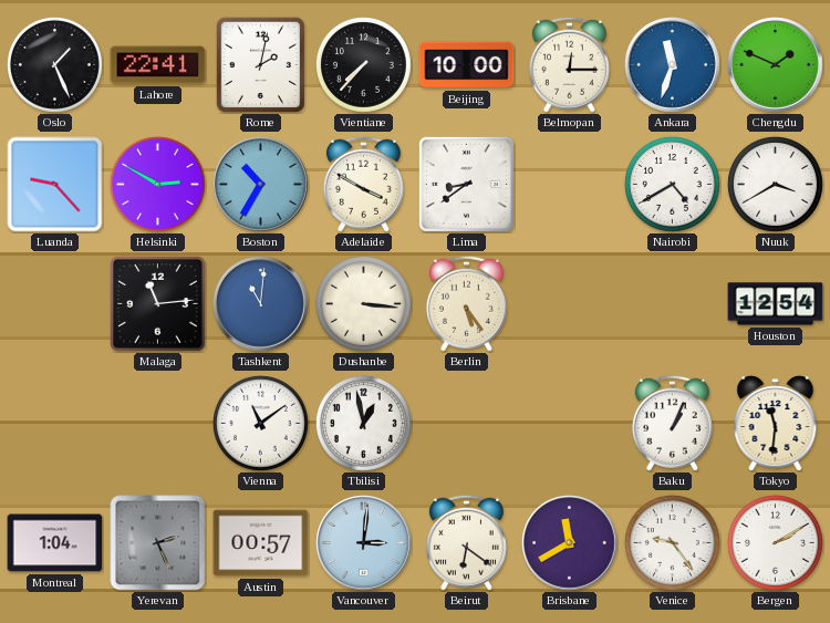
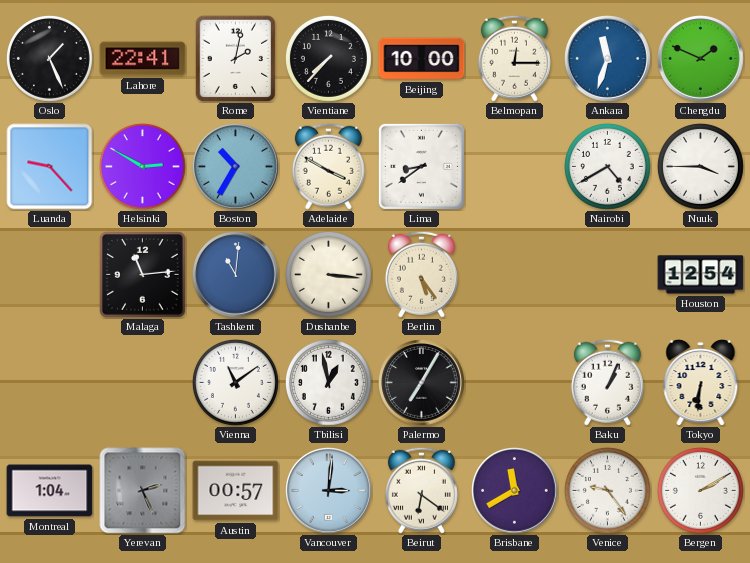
Nuuk: 3:40 -> 3:45
Palermo: none -> 7:05
Tokyo: 11:31 -> 6:31
